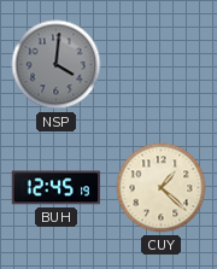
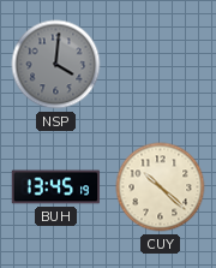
BUH: 12:45 -> 13:45
CUY: 1:22 -> 10:22
